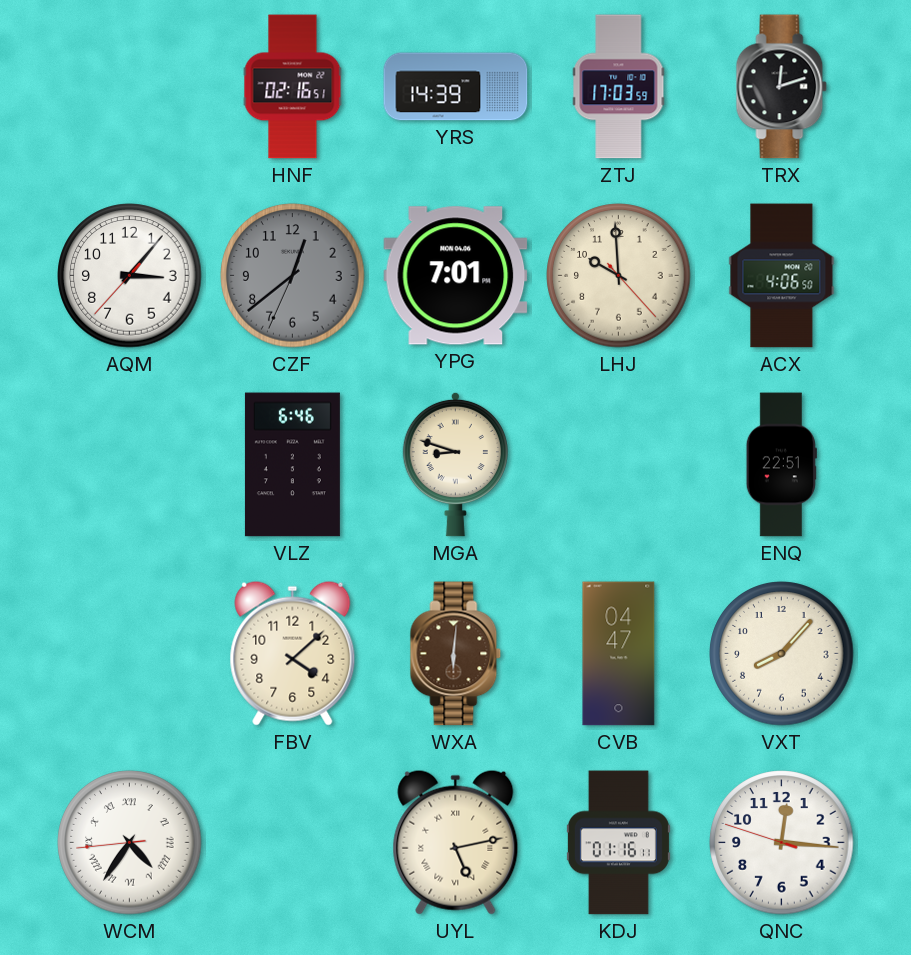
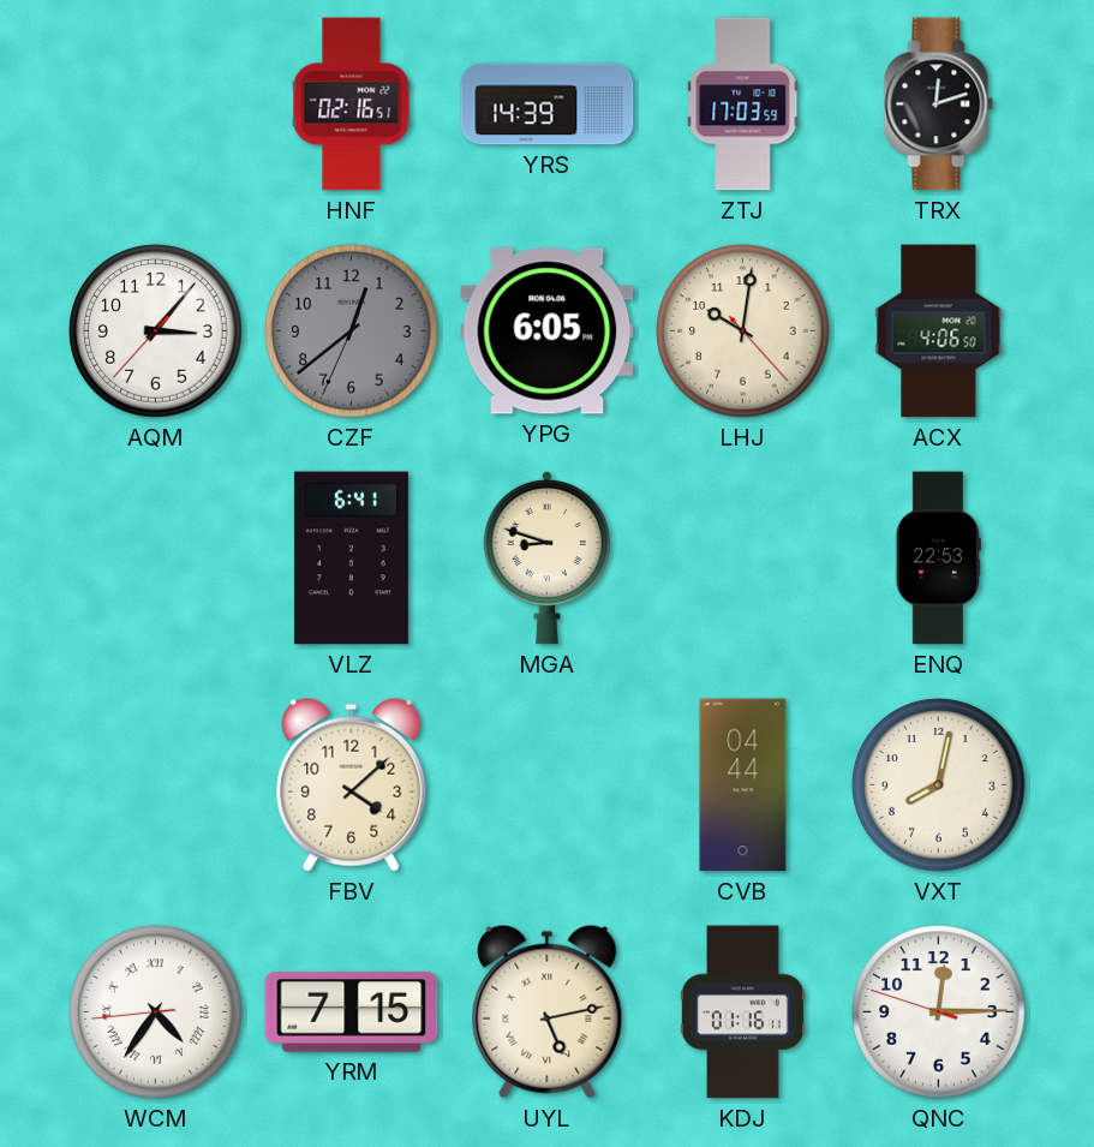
YPG: 7:01 -> 6:05
LHJ: 9:59 -> 10:01
VLZ: 6:46 -> 6:41
ENQ: 22:51 -> 22:53
WXA: 6:01 -> none
CVB: 04:47 -> 04:44
VXT: 8:07 -> 8:02
YRM: none -> 7:15
QNC: 12:15 -> 12:14
